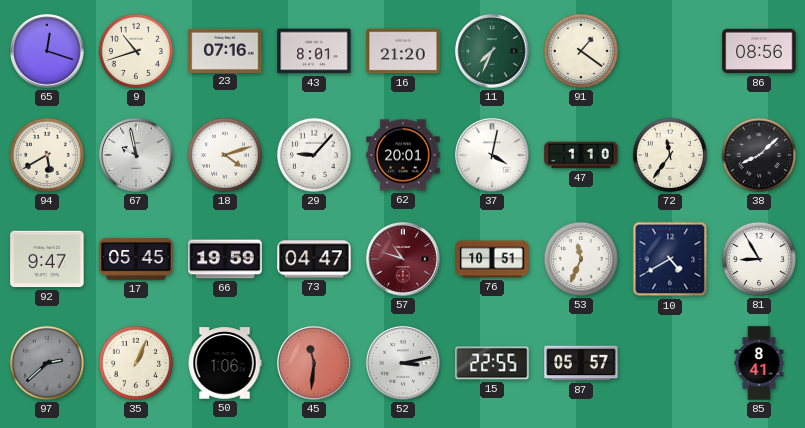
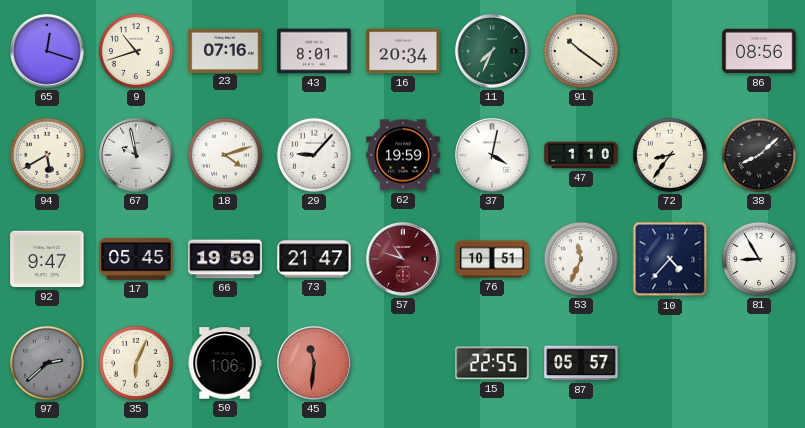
16: 21:20 -> 20:34
91: 1:21 -> 10:21
62: 20:01 -> 19:59
72: 11:36 -> 8:36
73: 04:47 -> 21:47
10: 4:40 -> 4:37
35: 1:04 -> 6:04
52: 3:13 -> none
85: 8:41 -> none
